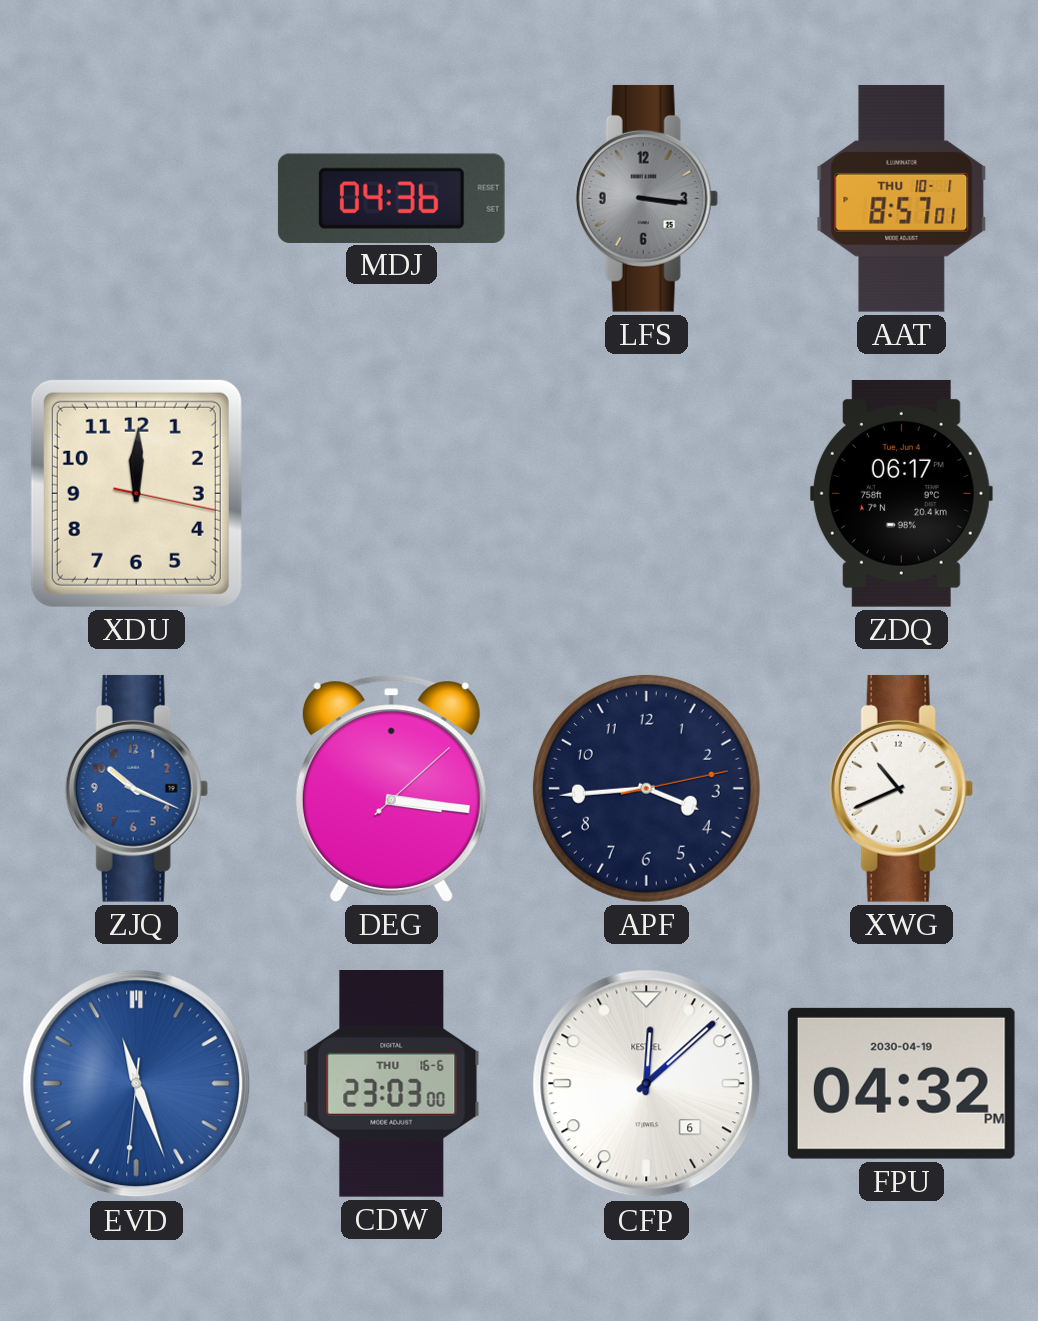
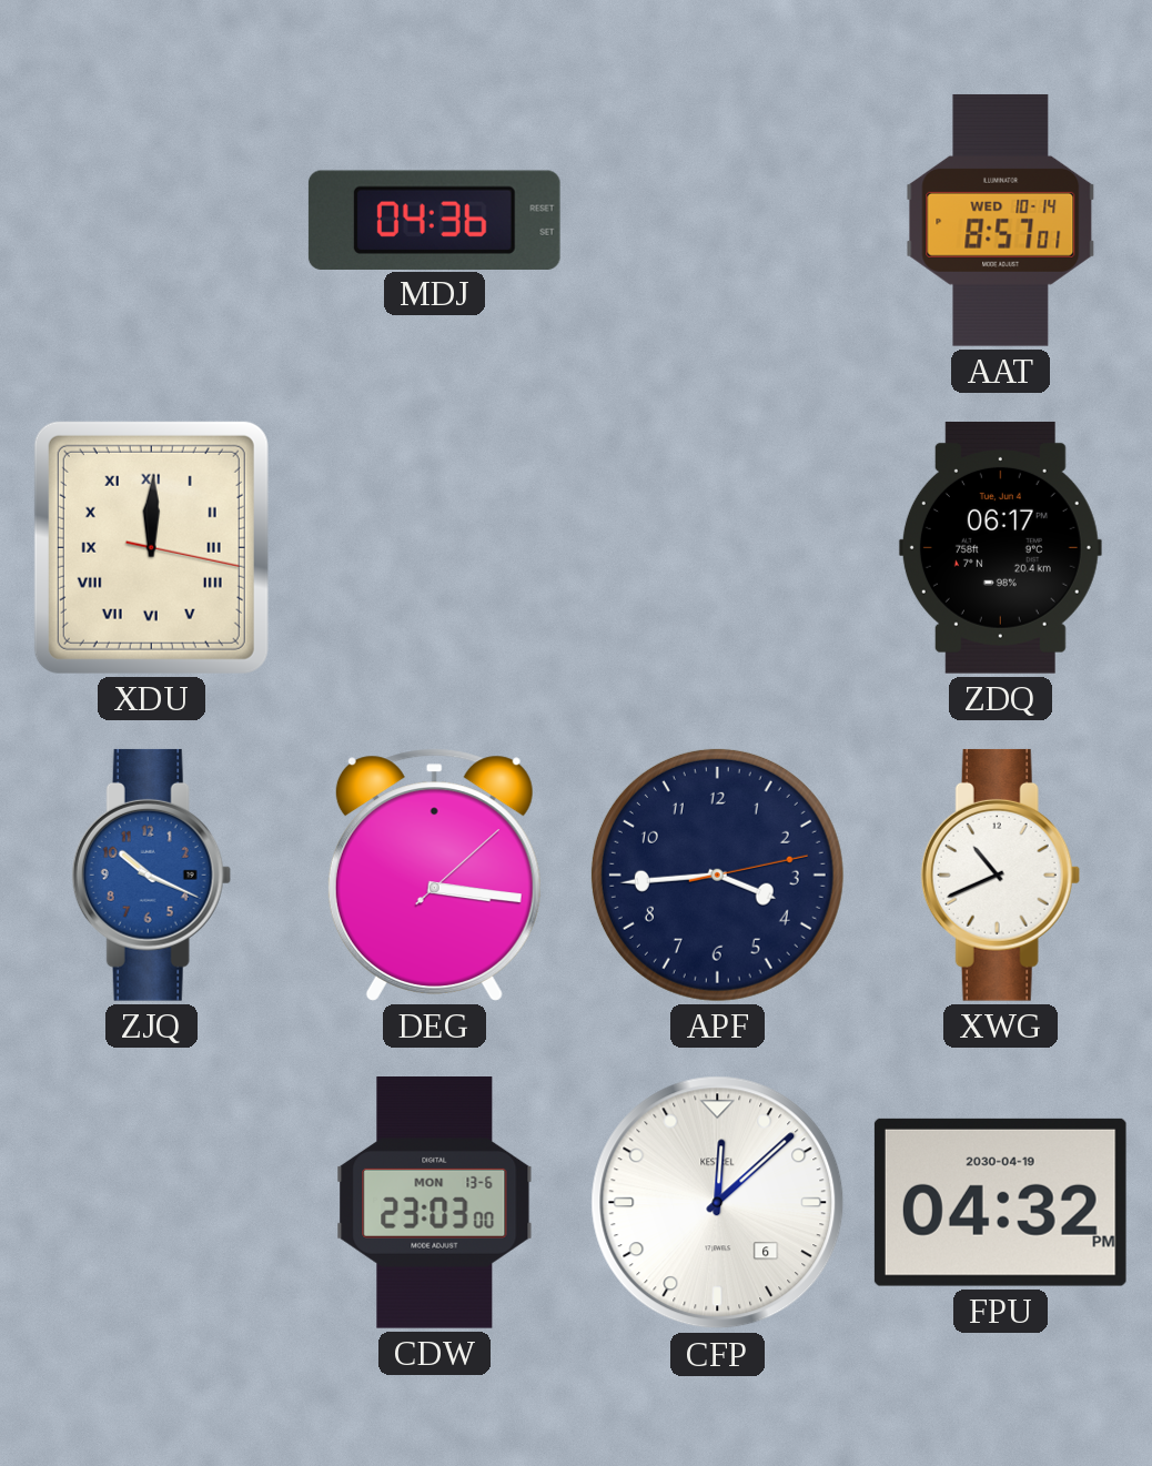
LFS: 3:16 -> none
AAT date: THU 10-1 -> WED 10-14
XDU numerals: Arabic -> Roman
EVD: 11:26 -> none
CDW date: THU 16-6 -> MON 13-6
